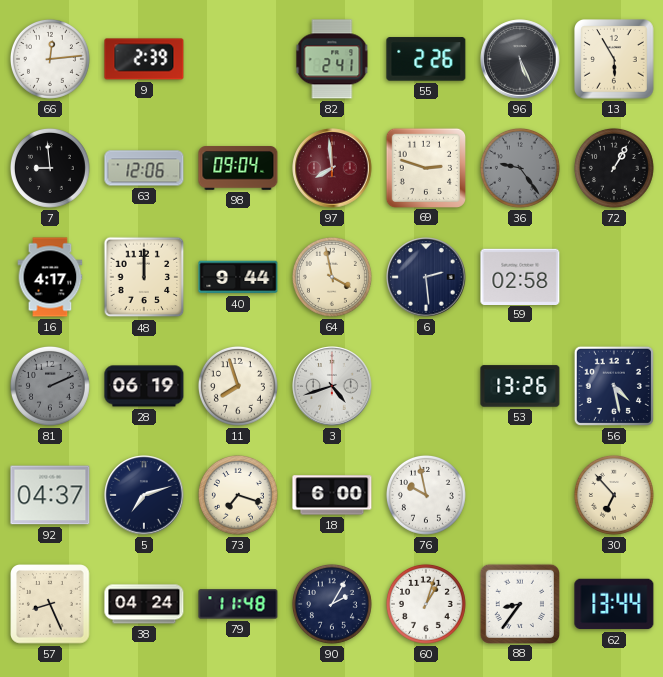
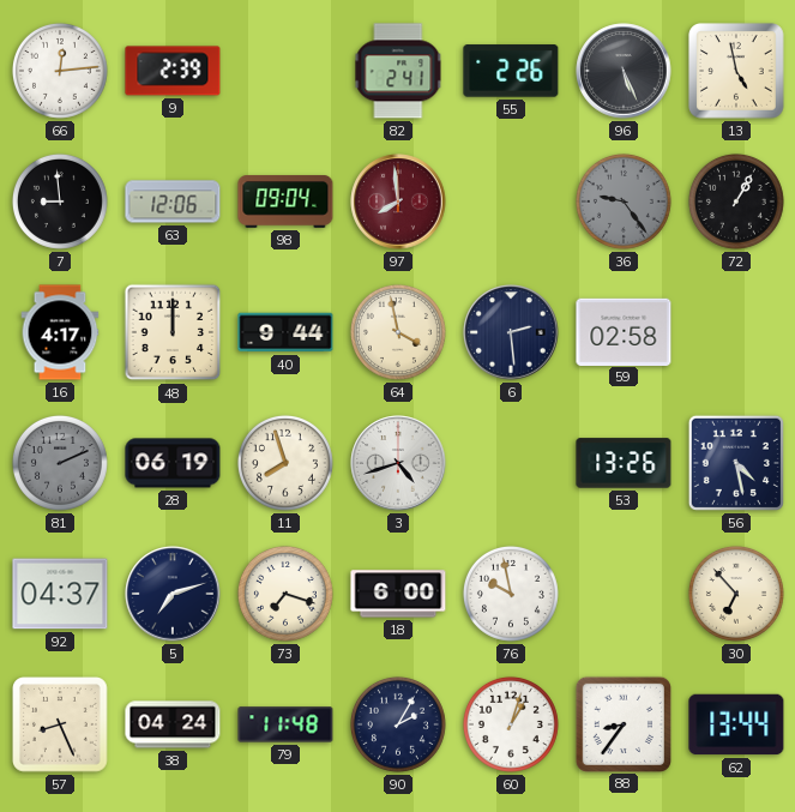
13: 5:55 -> 4:58
69: 2:48 -> none
